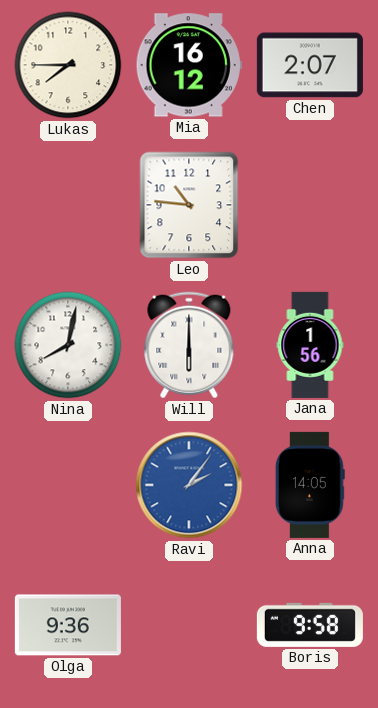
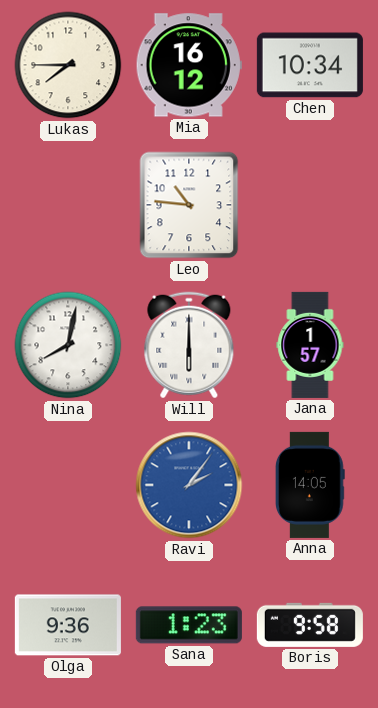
Chen: 2:07 -> 10:34
Jana: 1:56 -> 1:57
Sana: none -> 1:23
